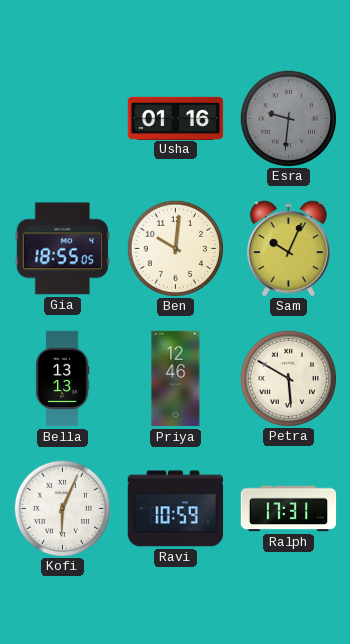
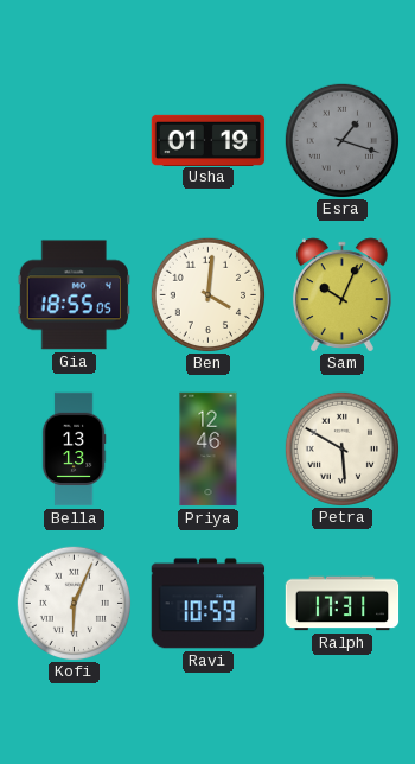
Usha: 01:16 -> 01:19
Esra: 9:31 -> 1:18
Ben: 10:01 -> 4:01
